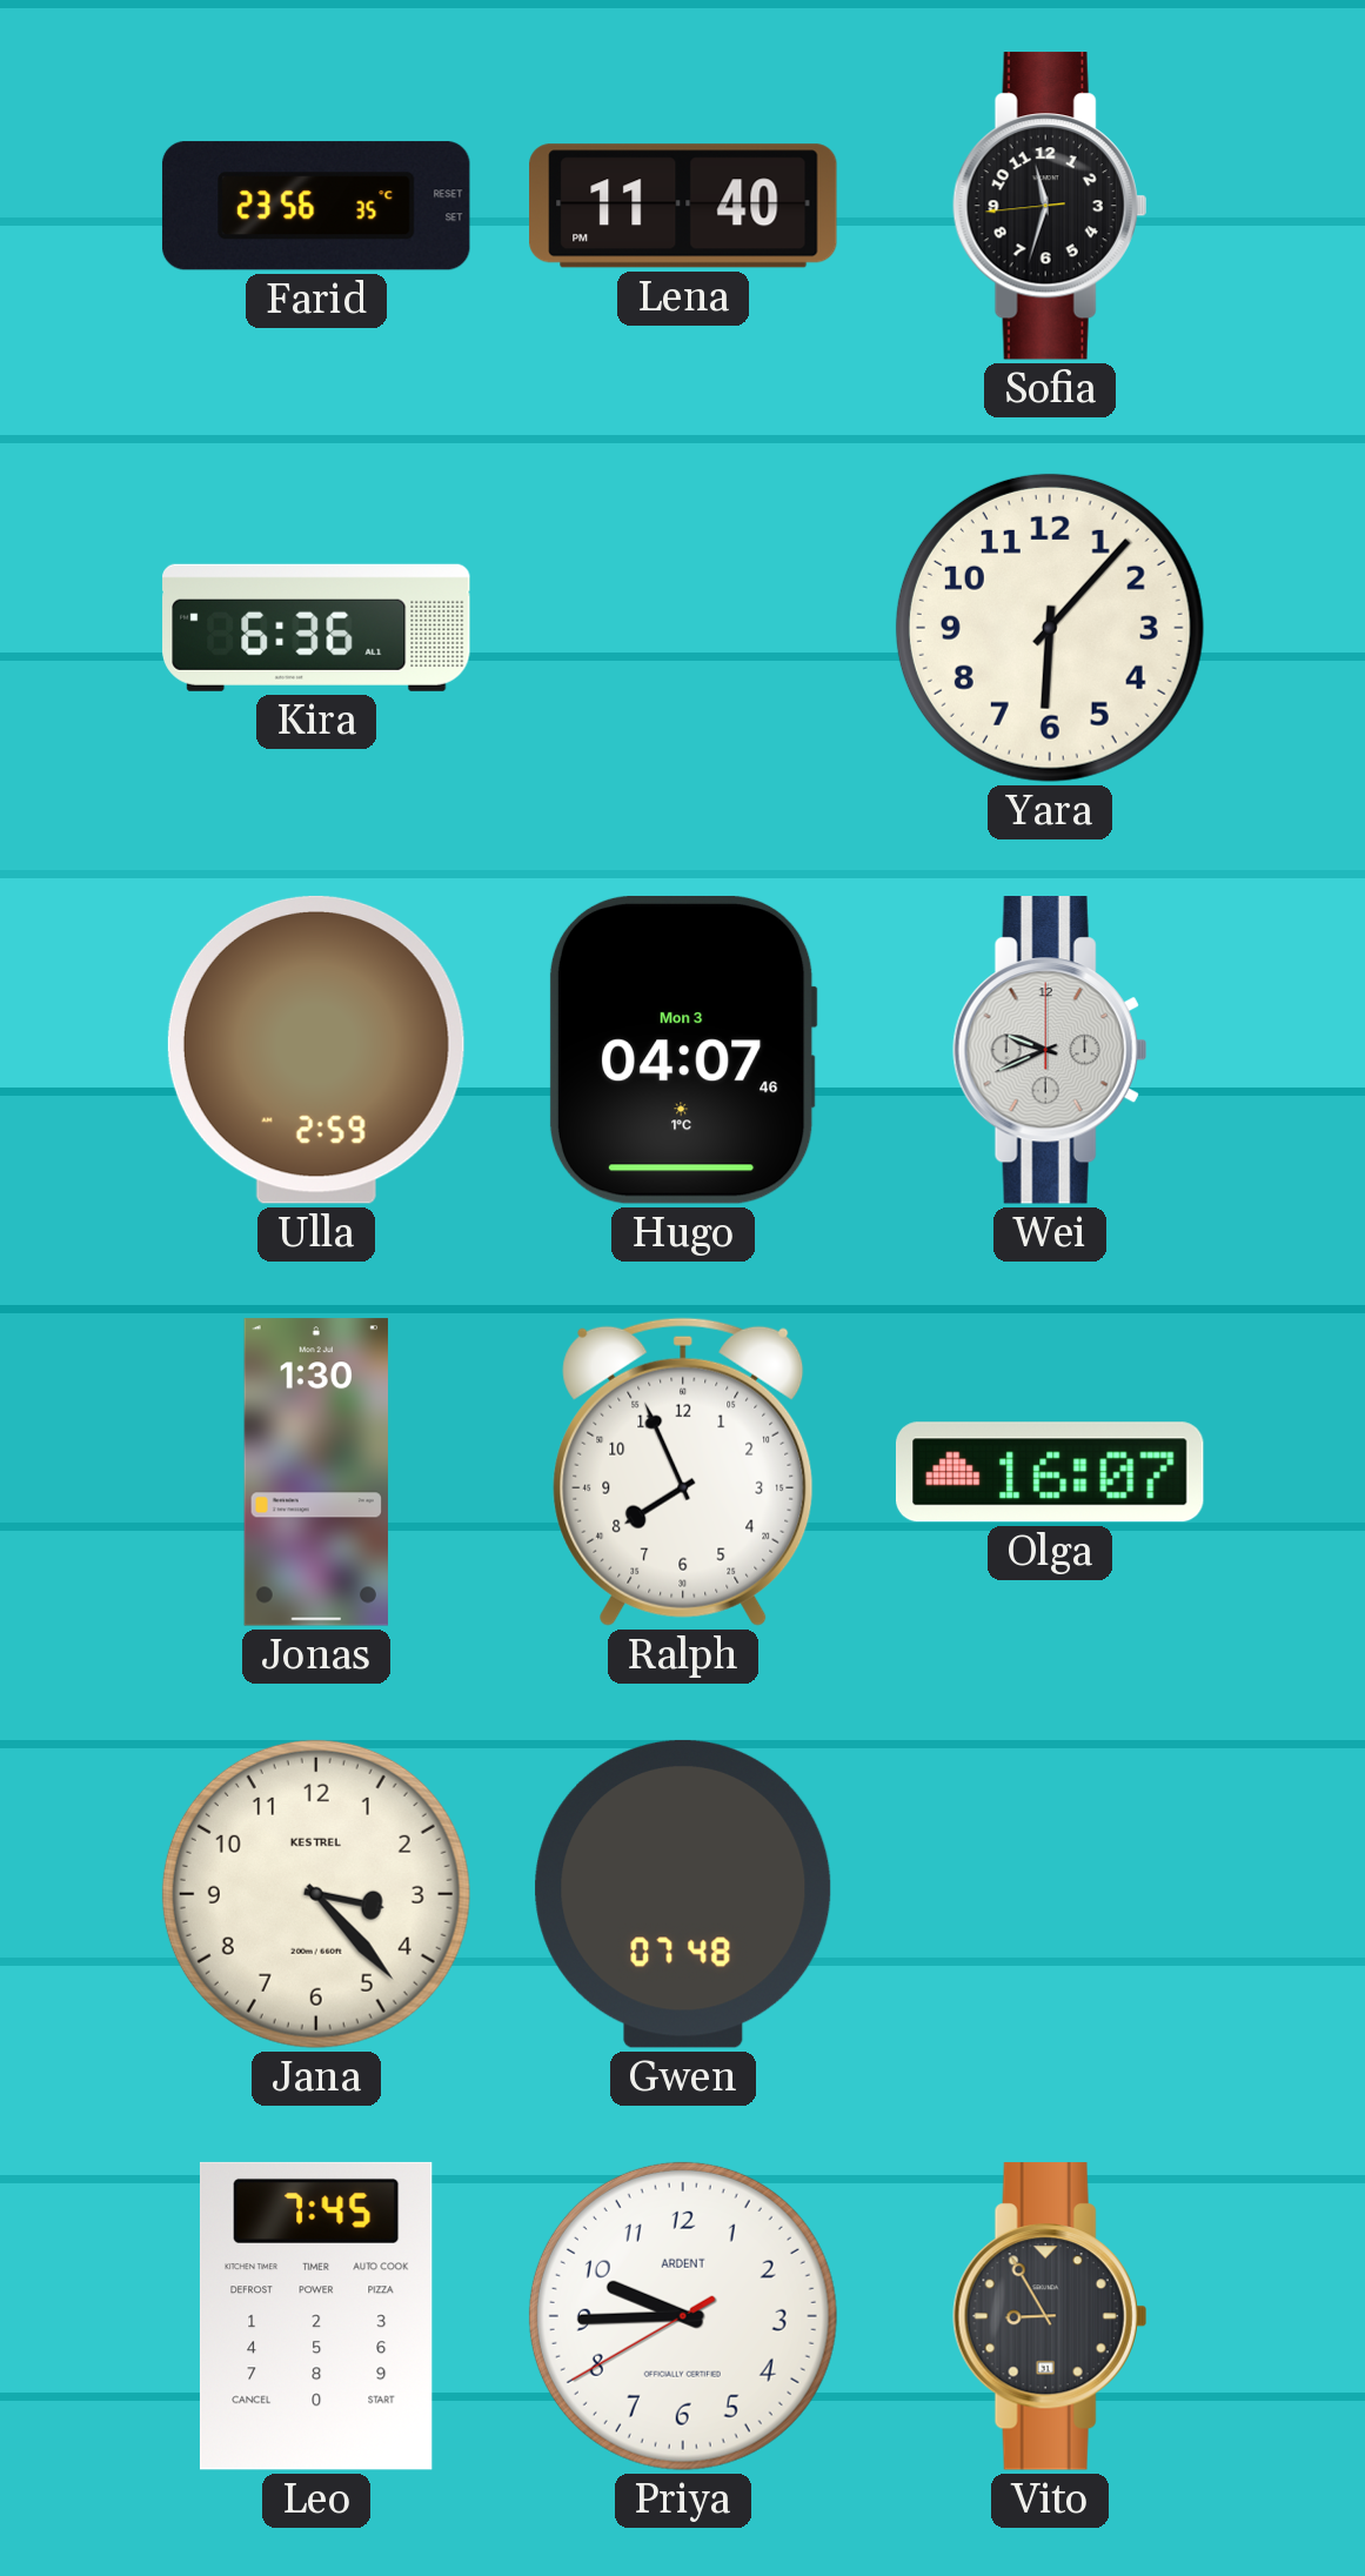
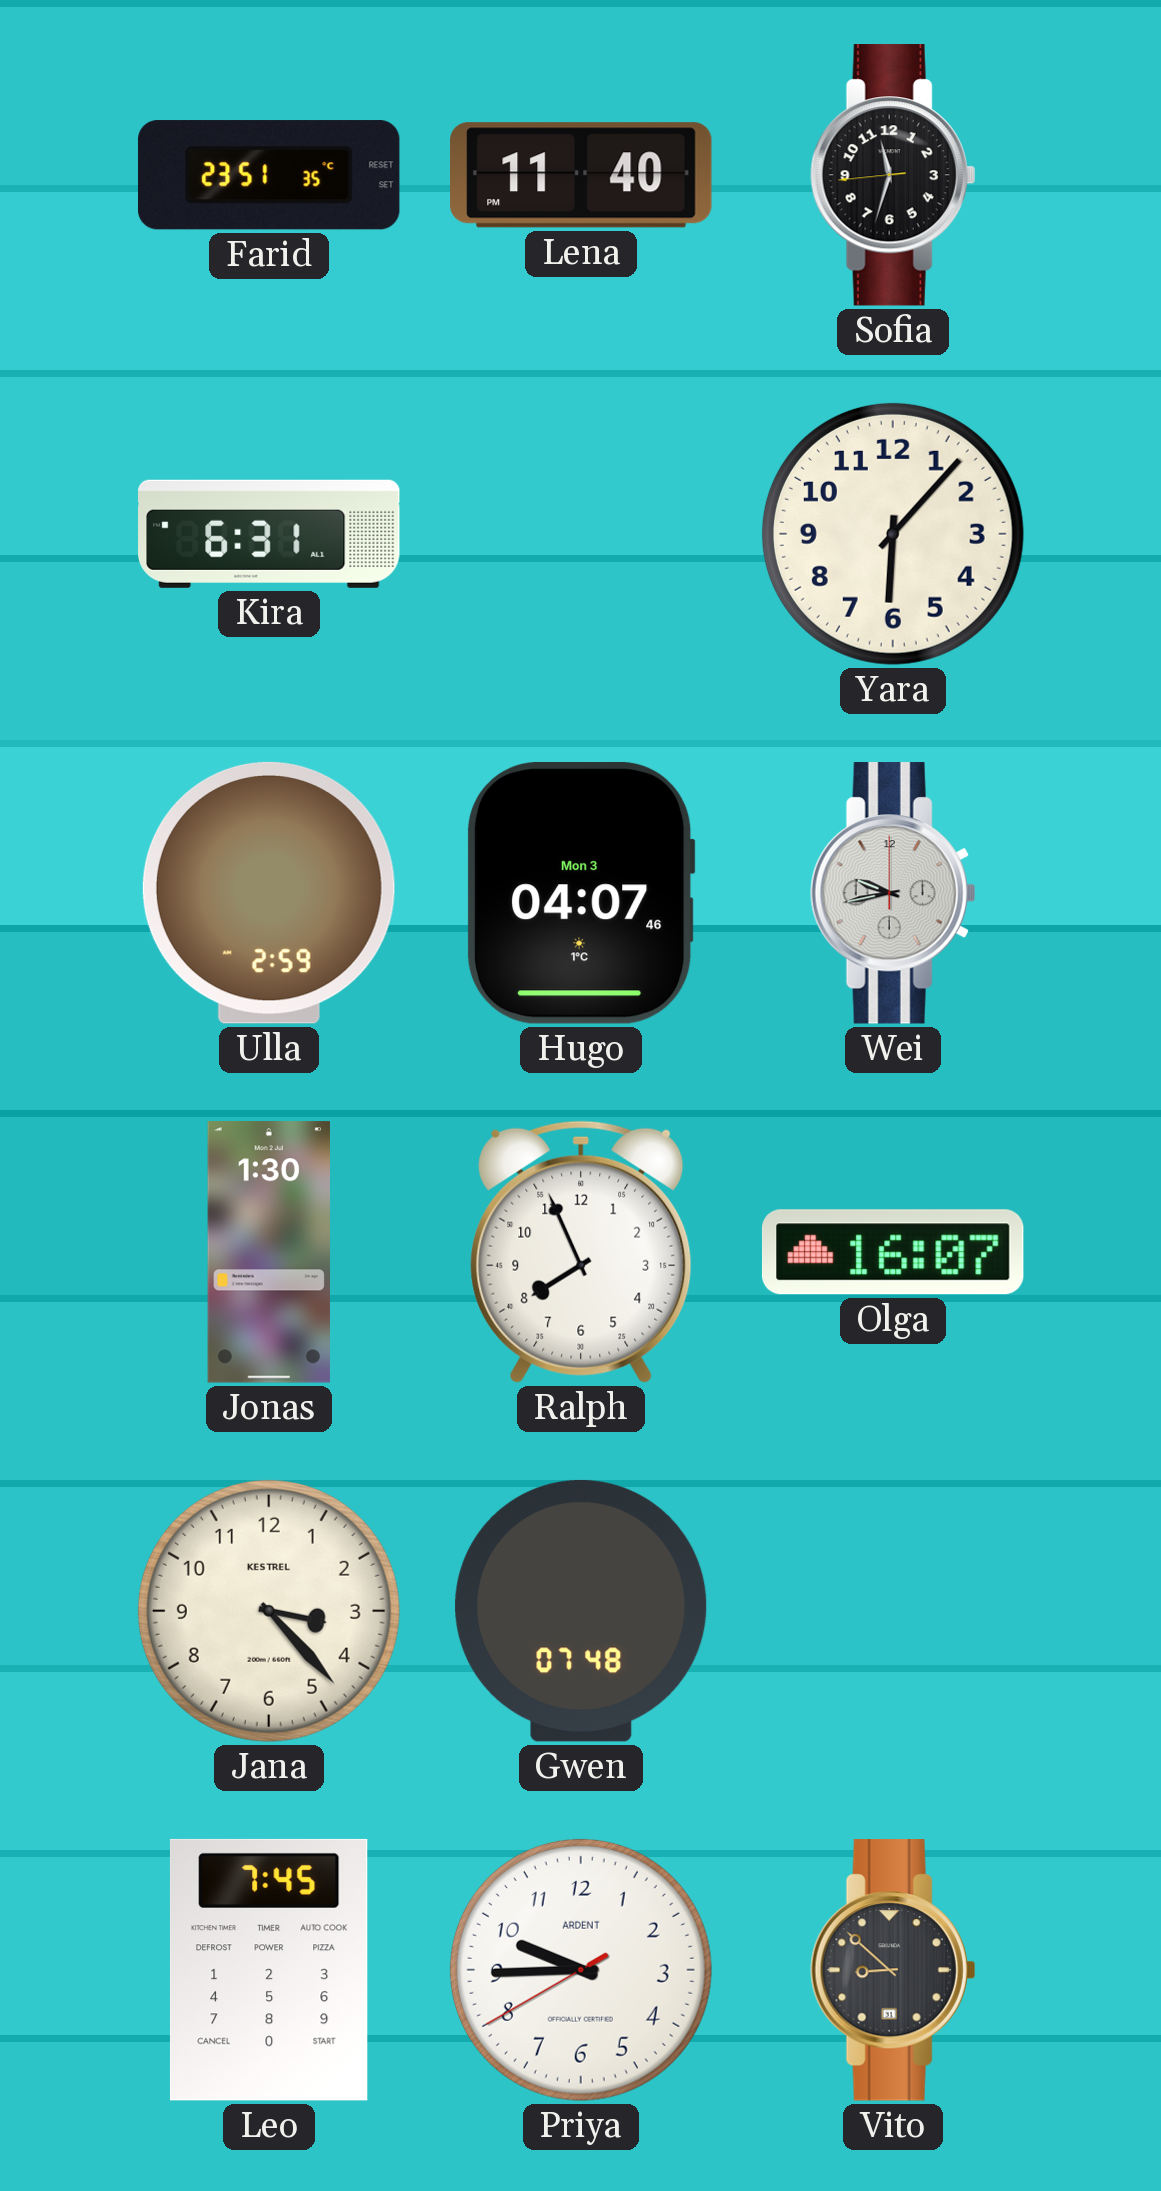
Farid: 23:56 -> 23:51
Kira: 6:36 -> 6:31
Wei: 9:41 -> 9:43
Vito: 8:55 -> 8:52
